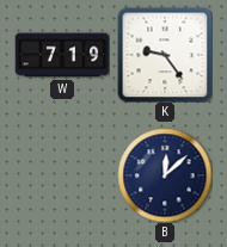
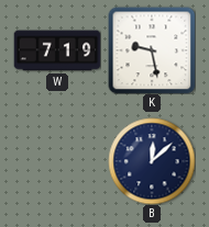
K: 9:24 -> 9:28
